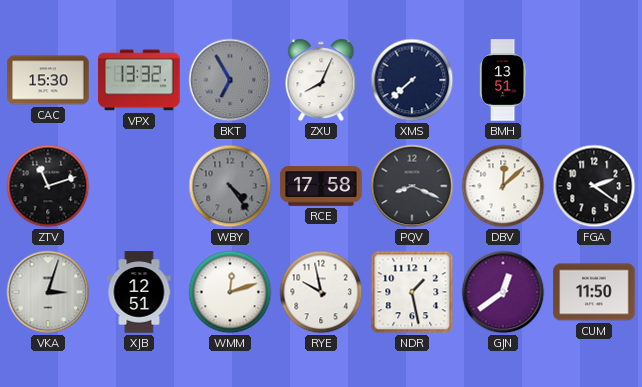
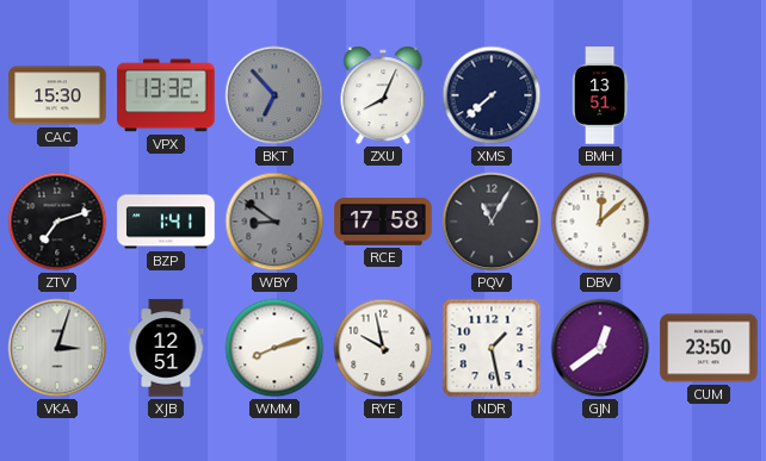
BKT: 6:55 -> 6:53
ZTV: 11:12 -> 7:12
BZP: none -> 1:41
WBY: 4:24 -> 8:51
PQV: 8:19 -> 11:05
FGA: 2:21 -> none
WMM: 12:12 -> 8:12
CUM: 11:50 -> 23:50
